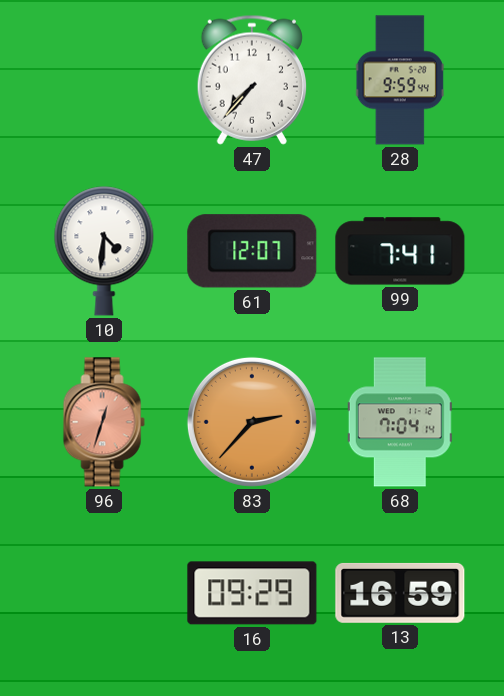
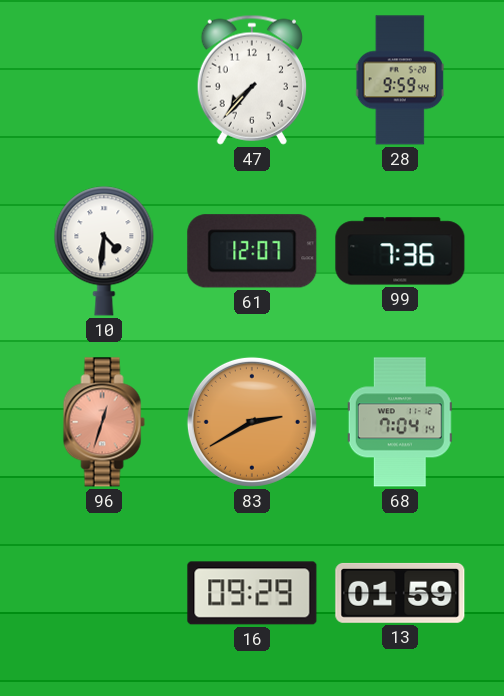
99: 7:41 -> 7:36
83: 2:37 -> 2:40
13: 16:59 -> 01:59
